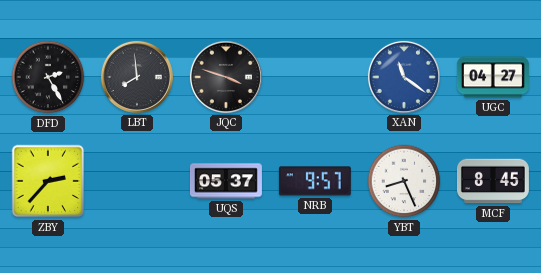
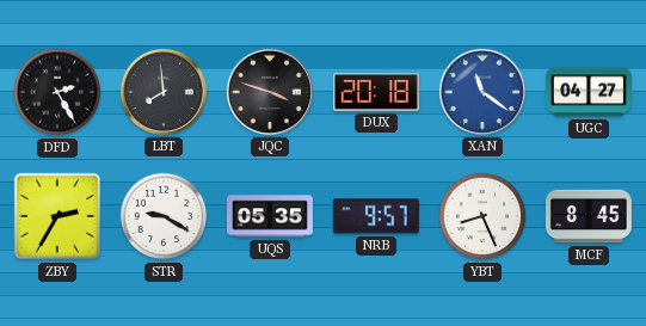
DUX: none -> 20:18
ZBY: 2:37 -> 2:35
STR: none -> 9:20
UQS: 05:37 -> 05:35
